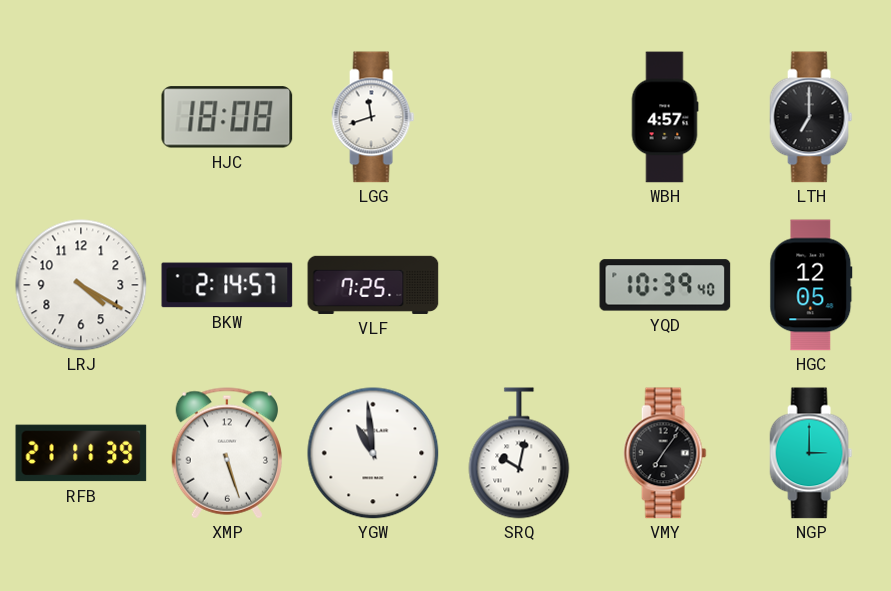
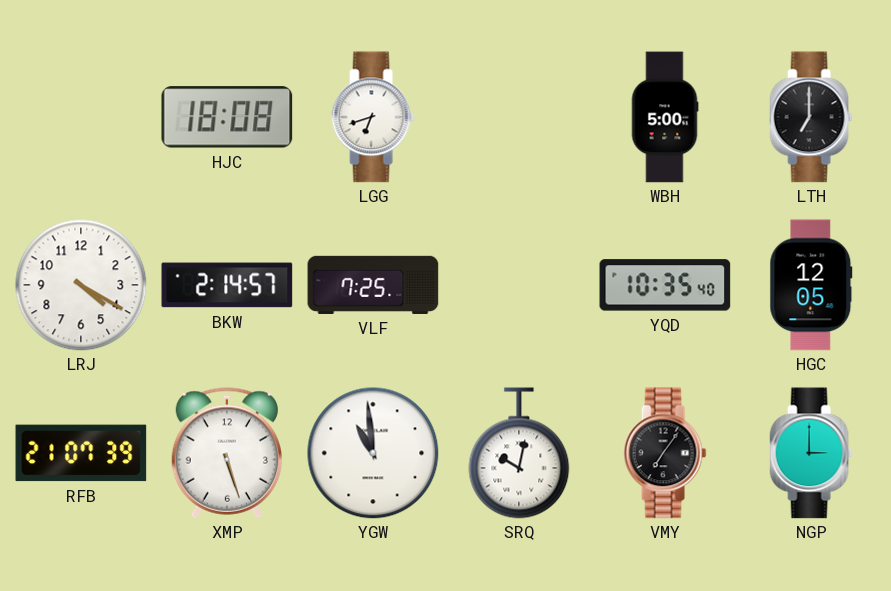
LGG: 11:42 -> 6:42
WBH: 4:57 -> 5:00
YQD: 10:39 -> 10:35
RFB: 21:11 -> 21:07
